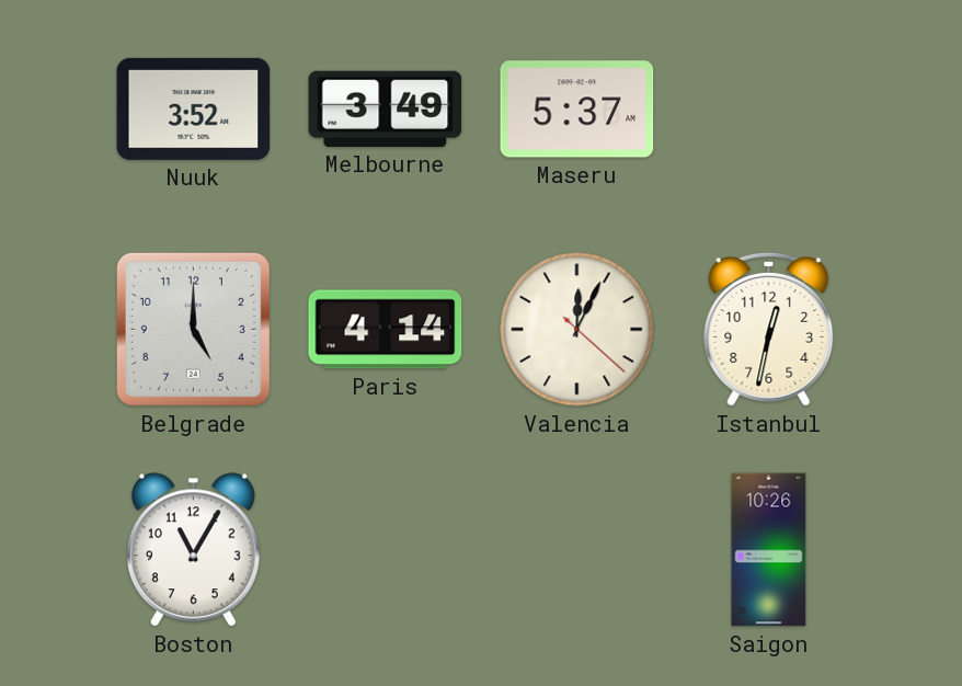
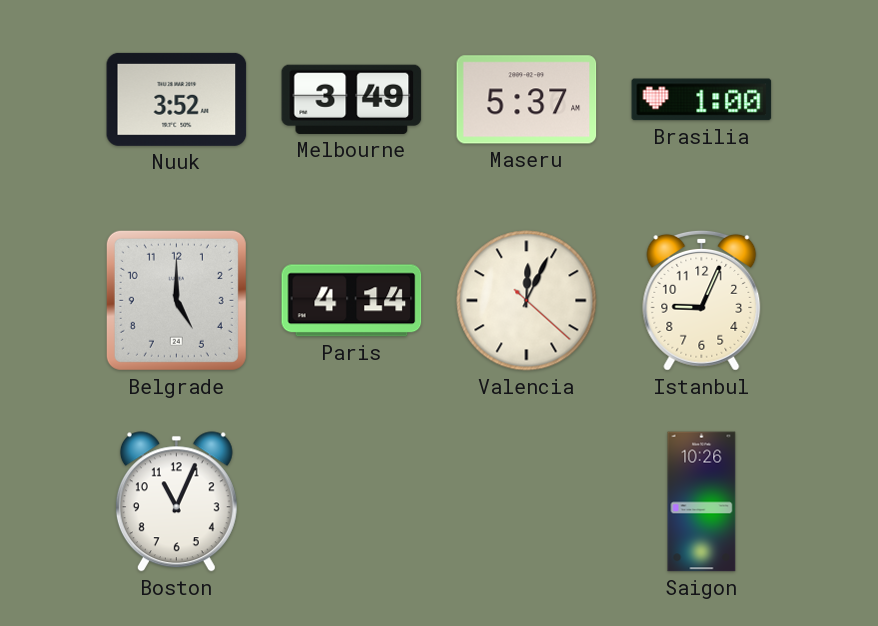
Brasilia: none -> 1:00
Istanbul: 12:32 -> 9:04
Boston: 11:05 -> 11:04
